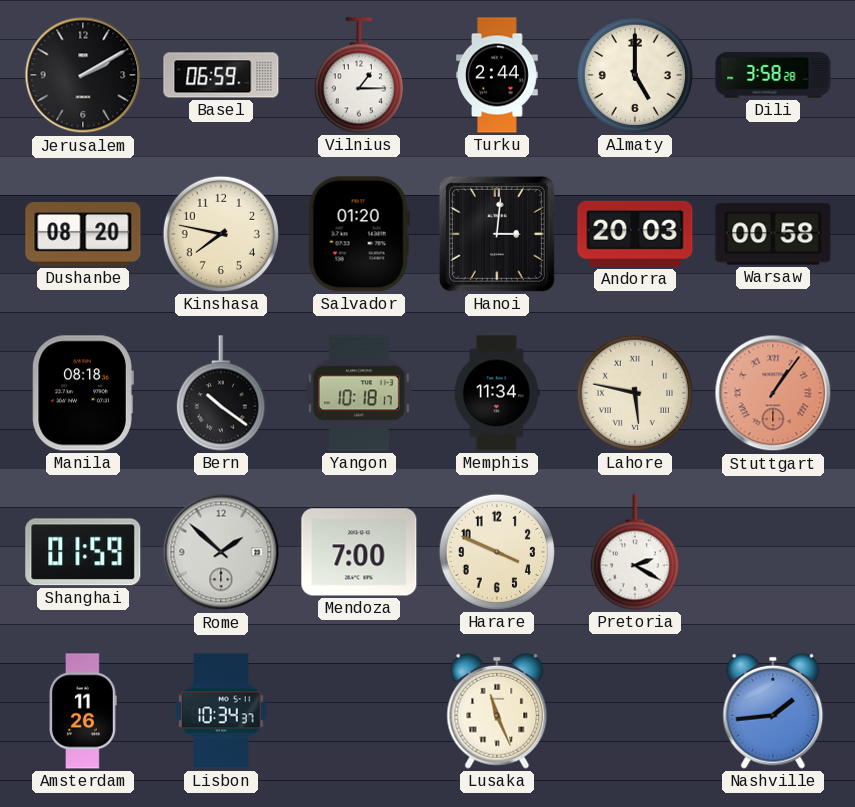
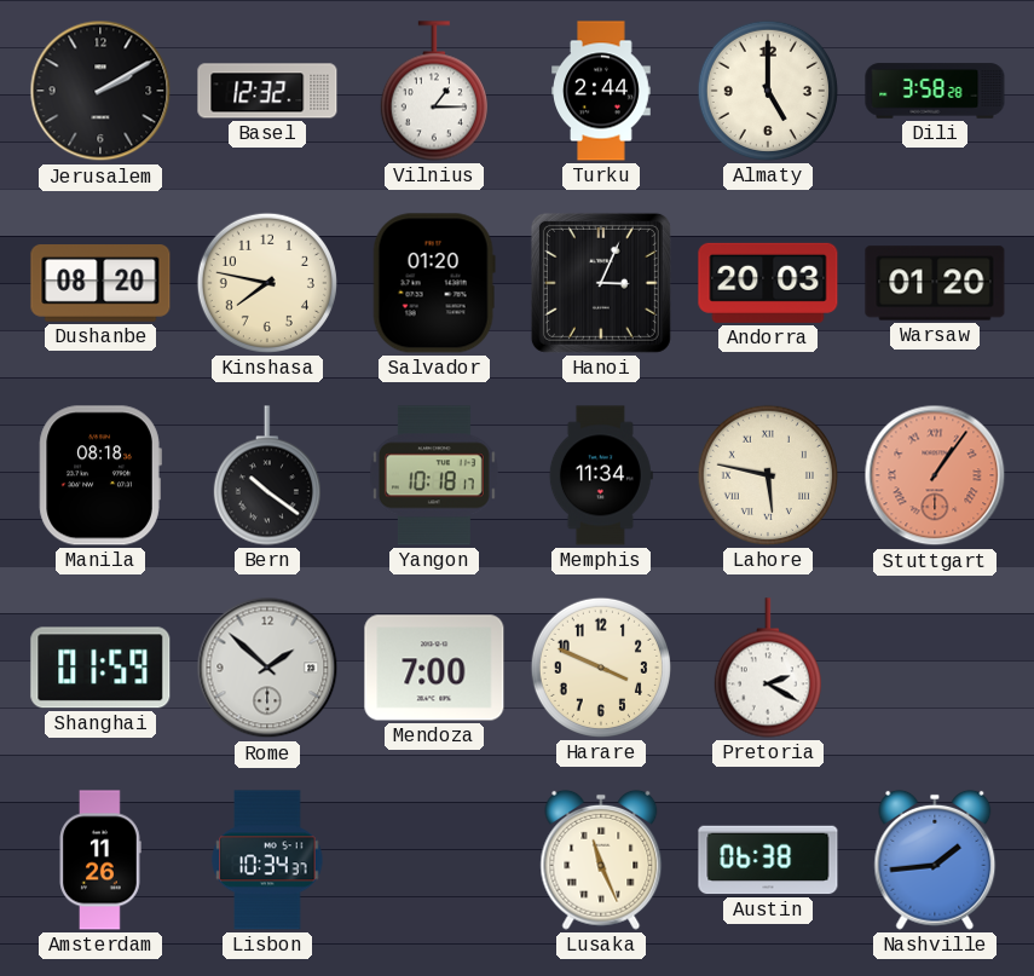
Basel: 06:59 -> 12:32
Hanoi: 3:01 -> 3:04
Warsaw: 00:58 -> 01:20
Austin: none -> 06:38
